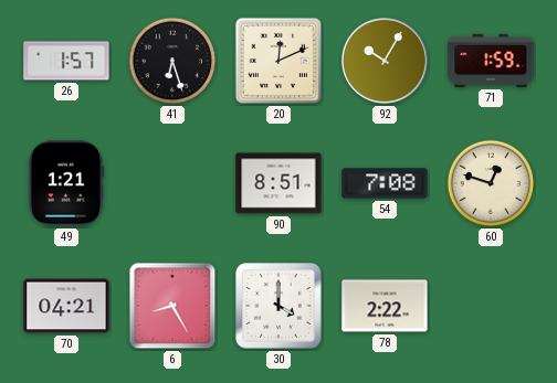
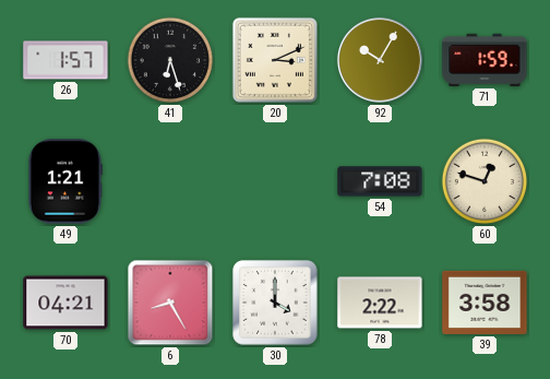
20: 12:11 -> 3:11
90: 8:51 -> none
39: none -> 3:58
